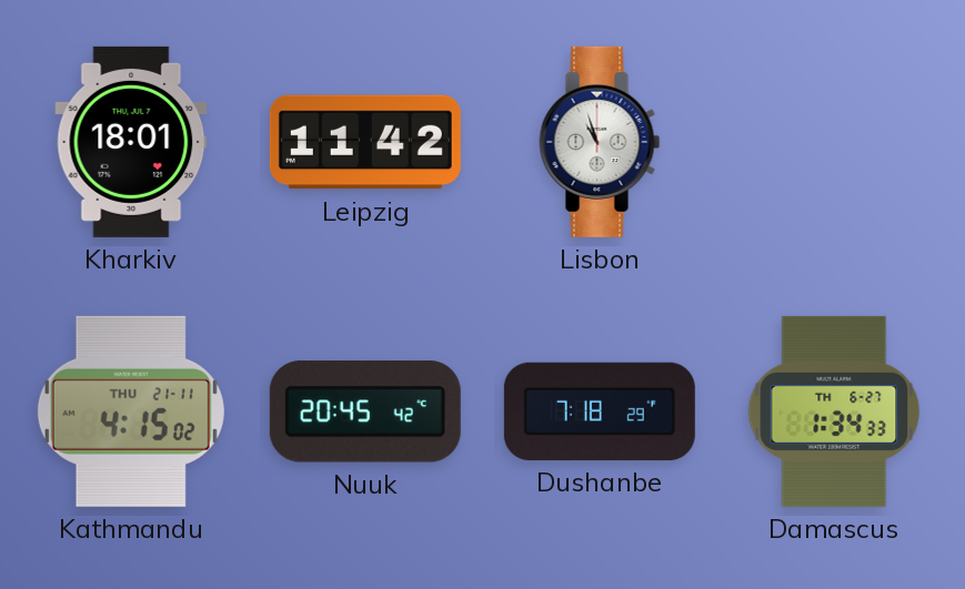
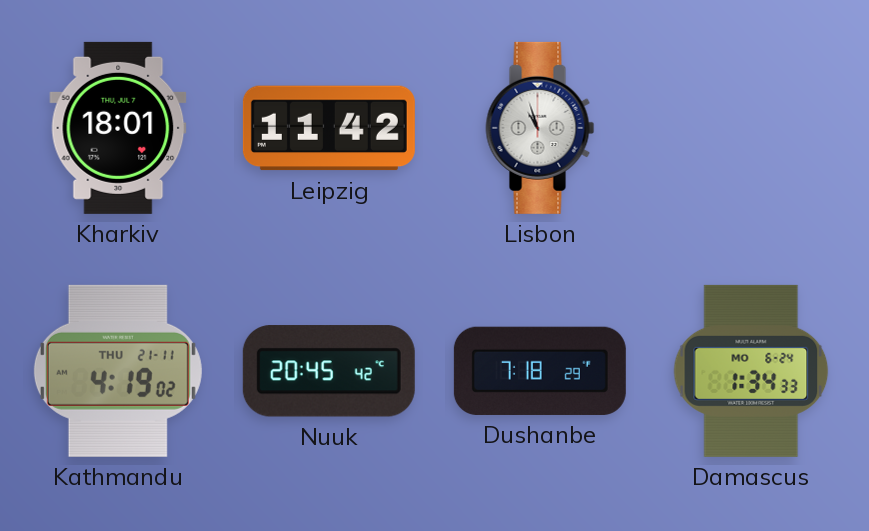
Kathmandu: 4:15 -> 4:19
Damascus date: TH 6-27 -> MO 6-24
